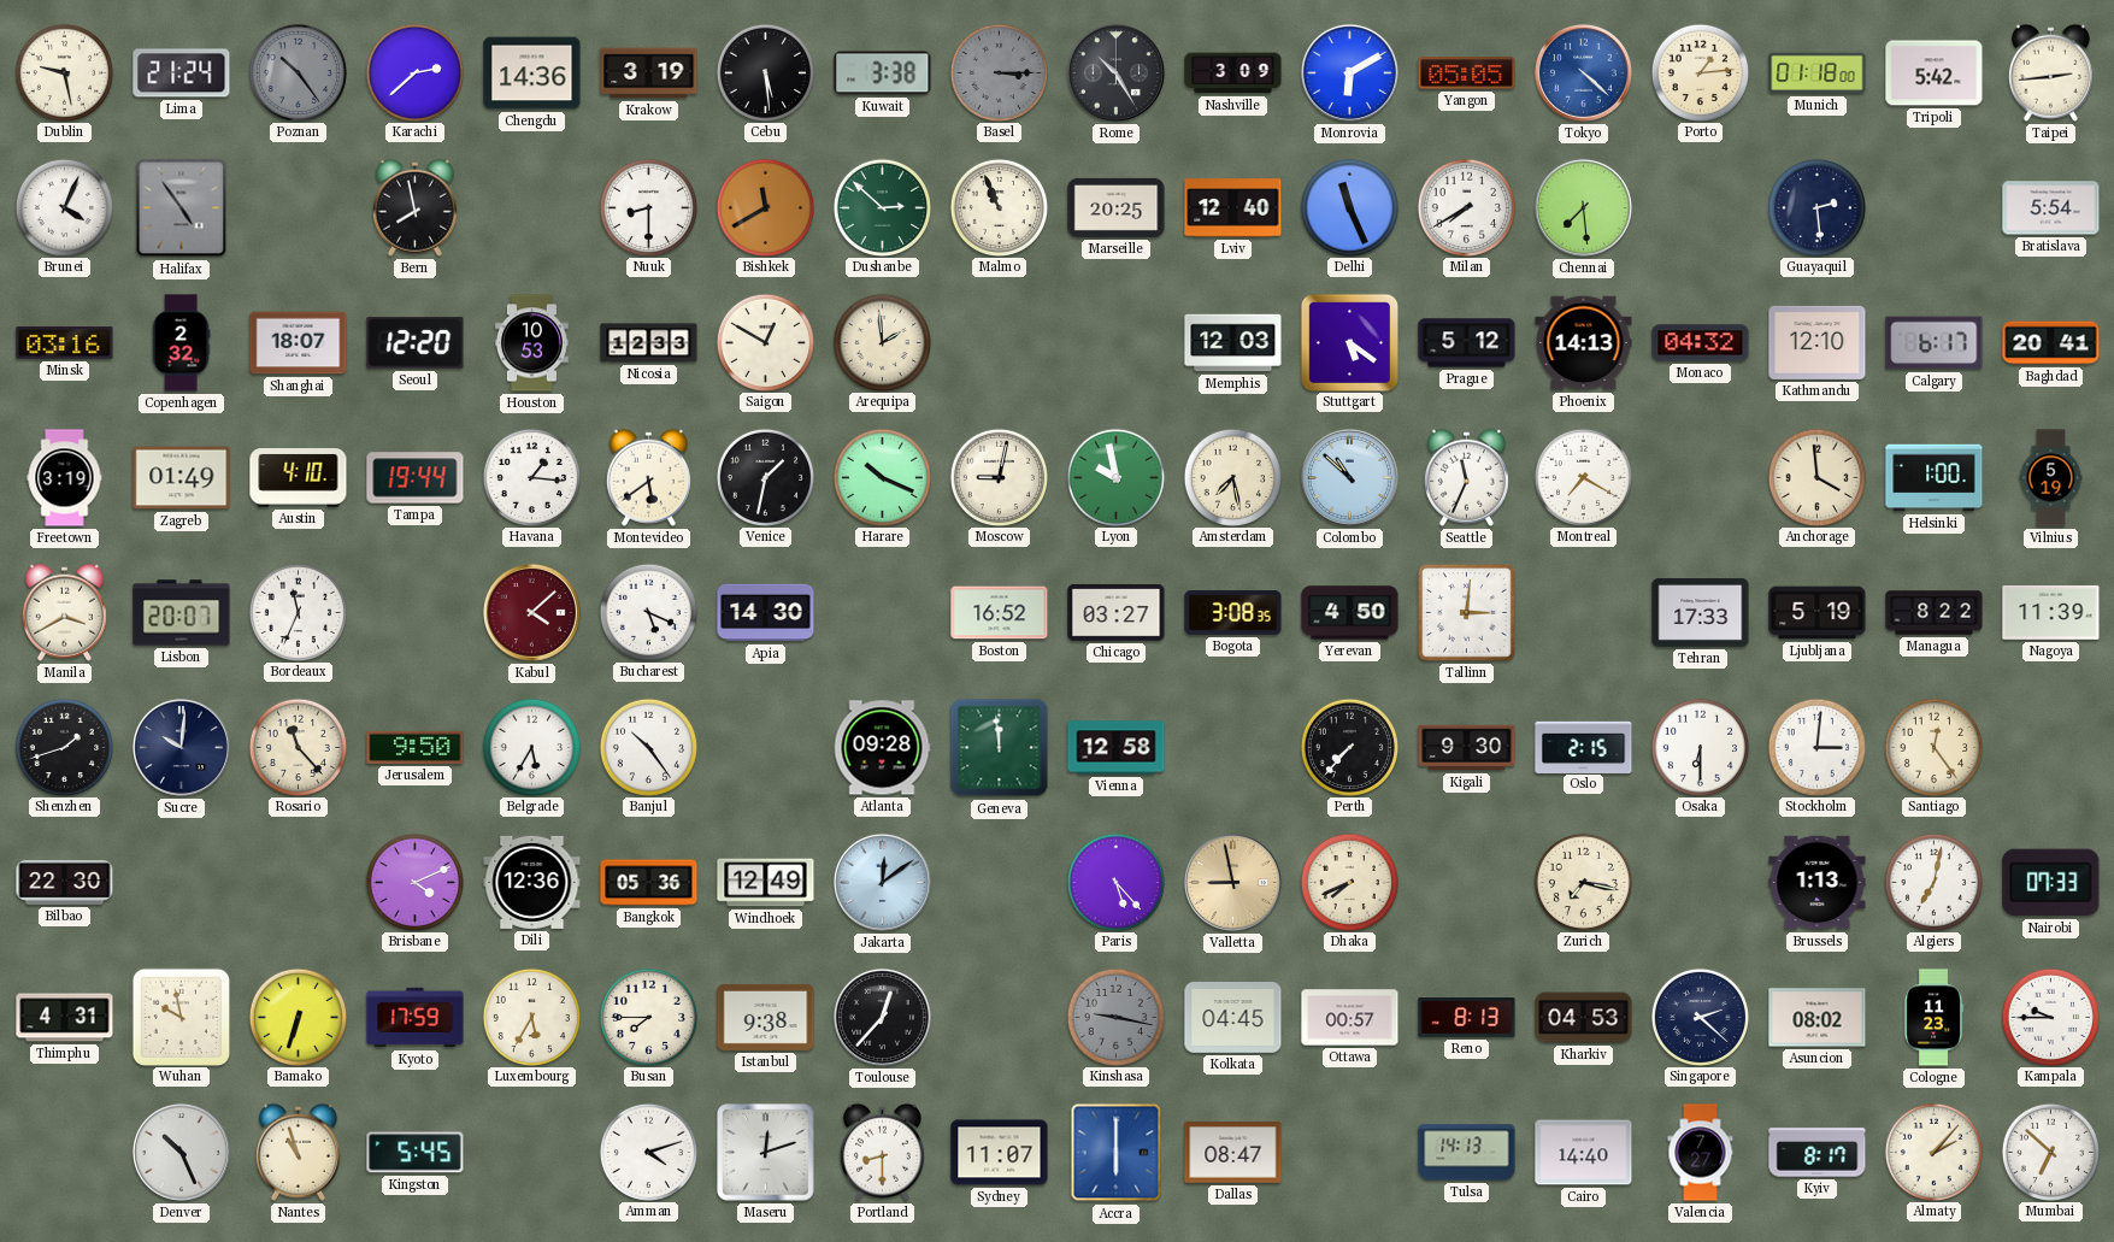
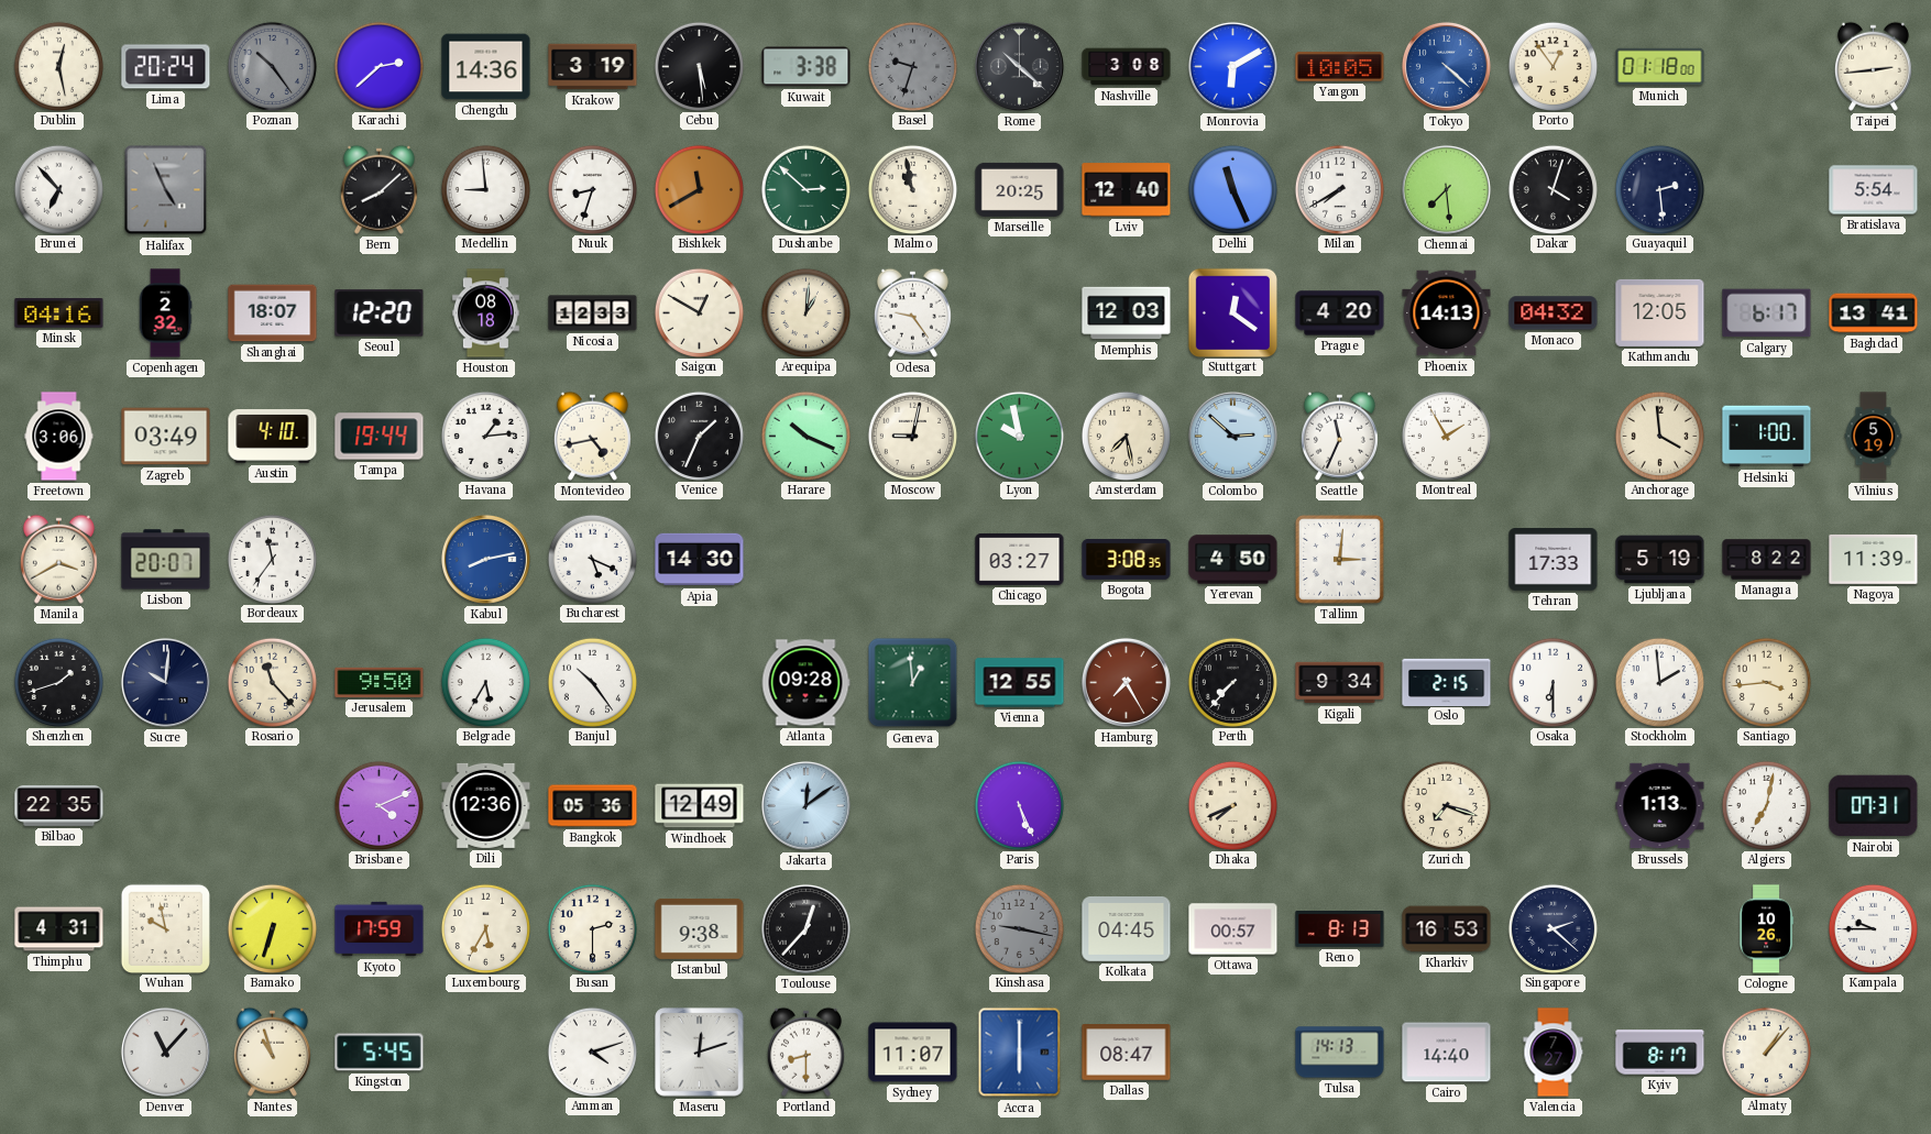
Dublin: 9:28 -> 12:28
Lima: 21:24 -> 20:24
Basel: 3:15 -> 9:33
Rome: 10:25 -> 10:22
Nashville: 3:09 -> 3:08
Yangon: 05:05 -> 10:05
Porto: 1:14 -> 12:54
Tripoli: 5:42 -> none
Brunei: 4:04 -> 6:53
Halifax: 4:54 -> 4:56
Bern: 7:58 -> 8:08
Medellin: none -> 8:59
Nuuk: 8:30 -> 8:33
Malmo: 10:56 -> 10:58
Dakar: none -> 4:03
Minsk: 03:16 -> 04:16
Houston: 10:53 -> 08:18
Arequipa: 1:59 -> 1:01
Odesa: none -> 9:24
Stuttgart: 5:21 -> 12:21
Prague: 5:12 -> 4:20
Kathmandu: 12:10 -> 12:05
Baghdad: 20:41 -> 13:41
Freetown: 3:19 -> 3:06
Zagreb: 01:49 -> 03:49
Havana: 1:16 -> 1:14
Montevideo: 5:39 -> 4:43
Venice: 1:32 -> 1:34
Colombo: 10:52 -> 2:52
Montreal: 7:20 -> 1:55
Bordeaux: 11:34 -> 11:36
Kabul: 4:08 -> 8:13
Kabul dial: burgundy -> blue
Boston: 16:52 -> none
Geneva: 11:59 -> 12:59
Vienna: 12:58 -> 12:55
Hamburg: none -> 7:25
Kigali: 9:30 -> 9:34
Stockholm: 3:01 -> 1:59
Santiago: 12:24 -> 3:44
Bilbao: 22:30 -> 22:35
Paris: 5:23 -> 5:26
Valletta: 8:58 -> none
Zurich: 7:17 -> 7:18
Nairobi: 07:33 -> 07:31
Busan: 7:45 -> 2:30
Kharkiv: 04:53 -> 16:53
Asuncion: 08:02 -> none
Cologne: 11:23 -> 10:26
Denver: 10:26 -> 11:07
Almaty: 2:07 -> 1:07
Mumbai: 6:52 -> none
